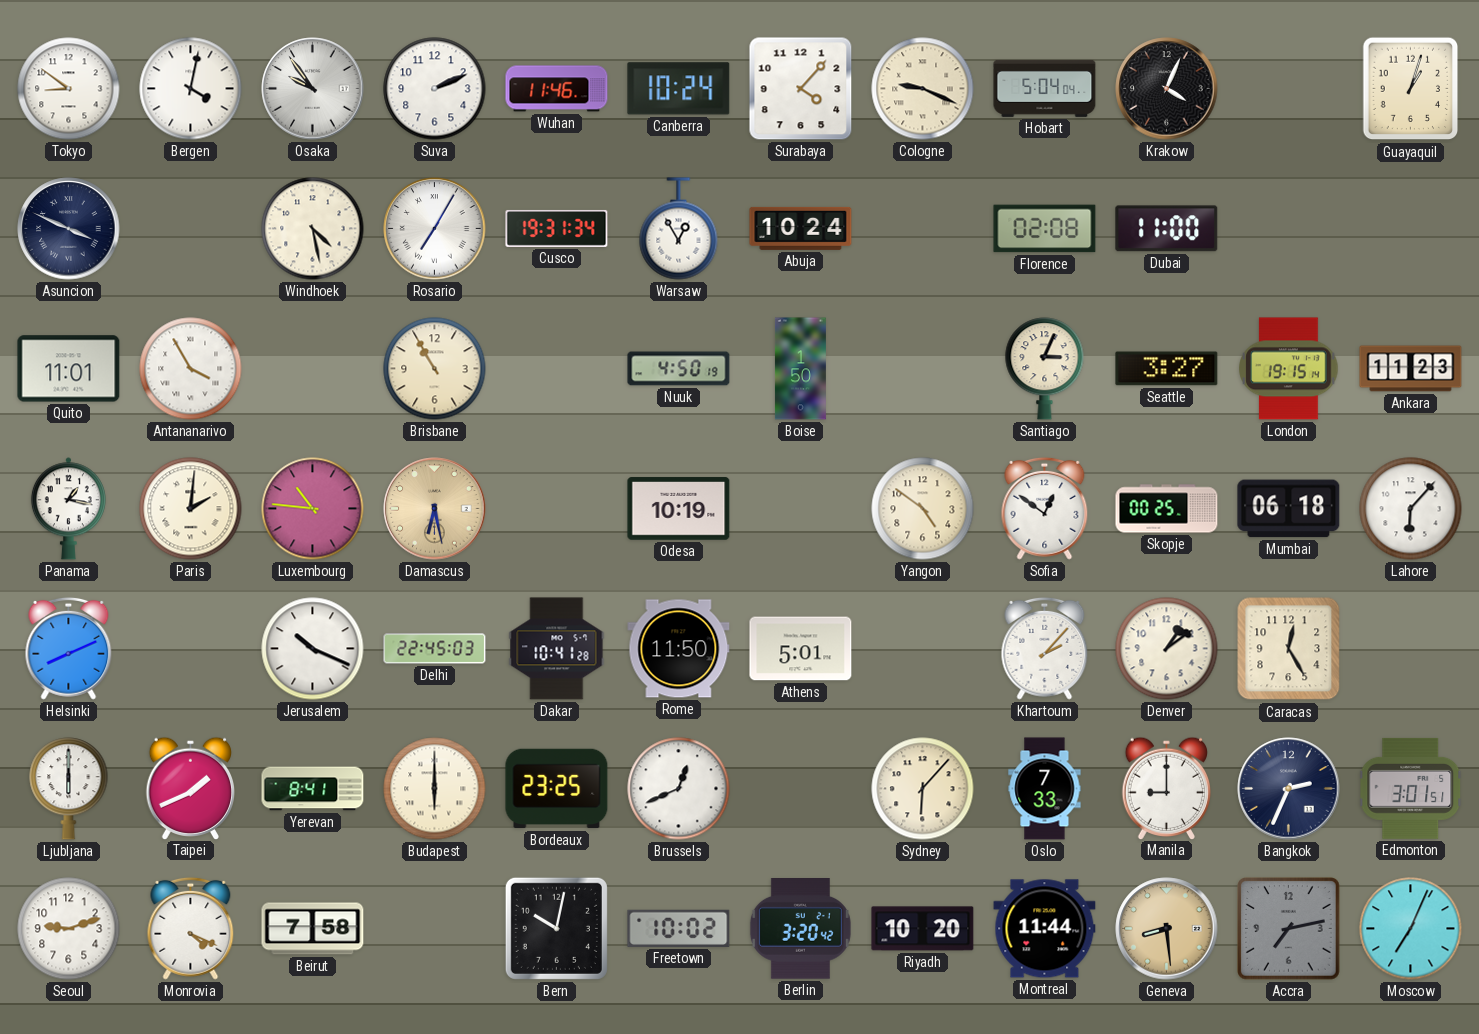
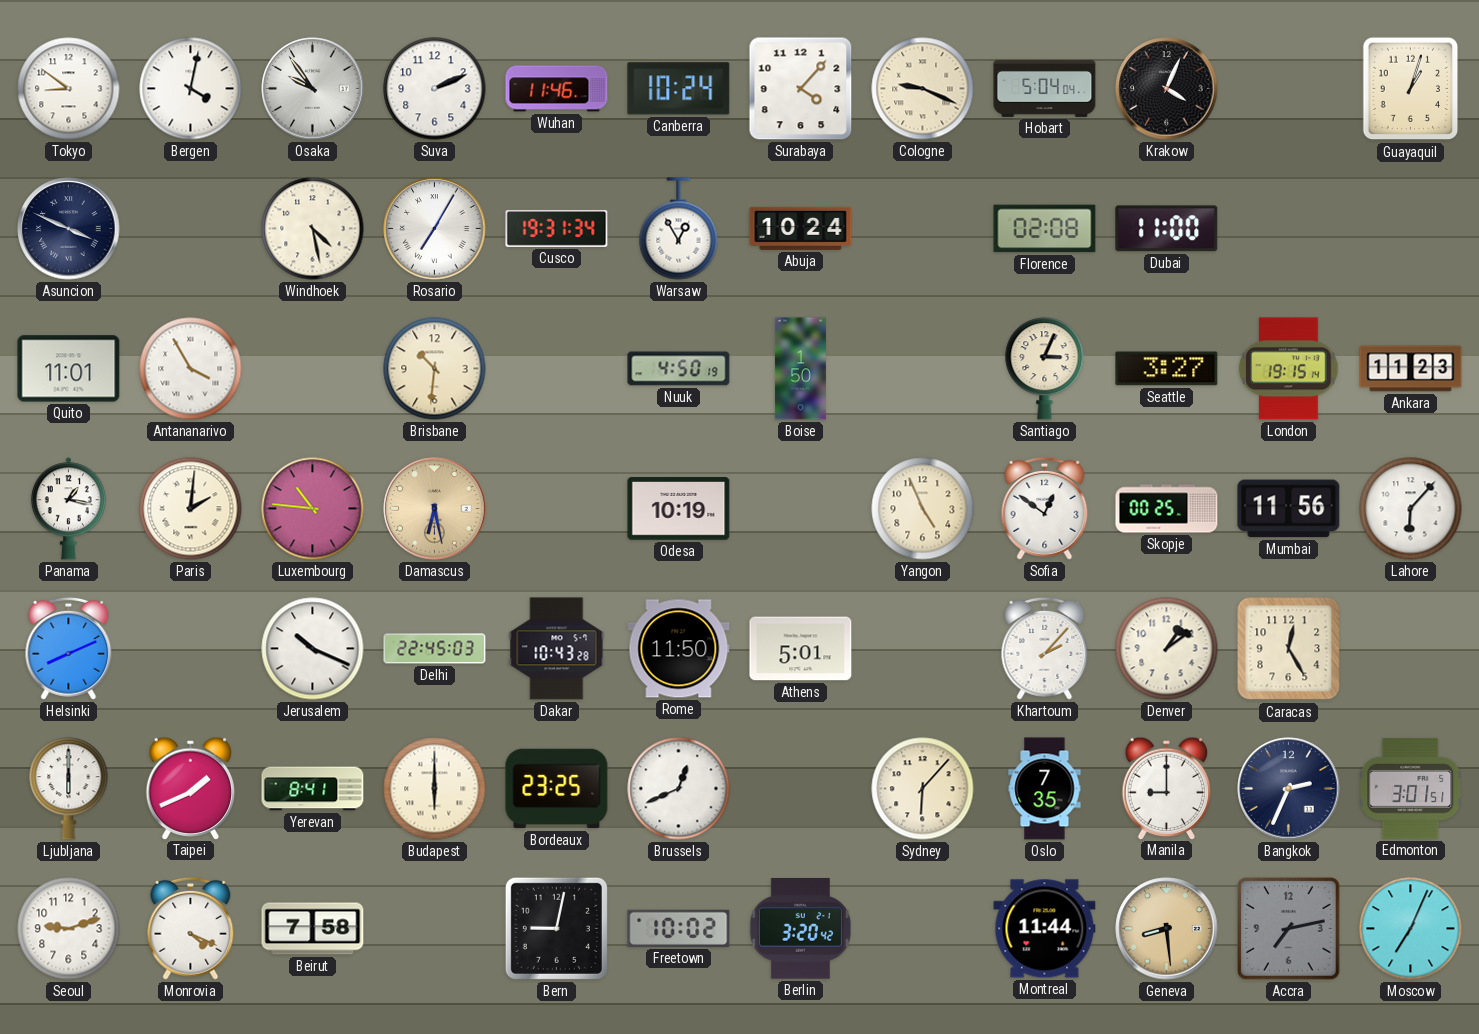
Brisbane: 10:55 -> 10:31
Yangon: 4:51 -> 4:56
Mumbai: 06:18 -> 11:56
Dakar: 10:41 -> 10:43
Oslo: 7:33 -> 7:35
Bern: 10:02 -> 9:02
Riyadh: 10:20 -> none
